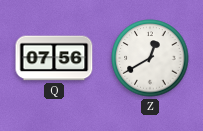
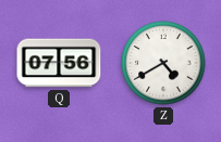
Z: 12:40 -> 4:40
